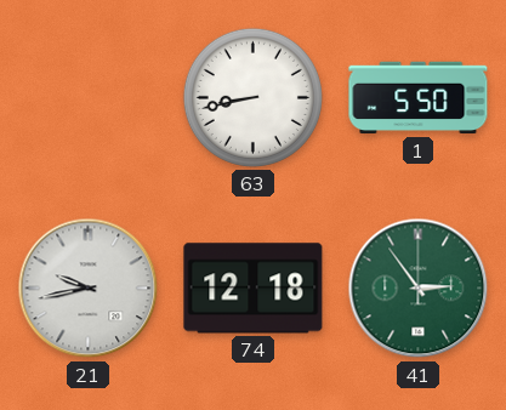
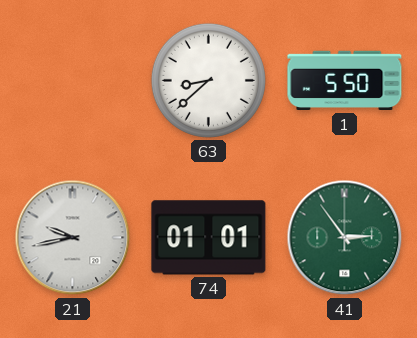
63: 8:43 -> 8:38
74: 12:18 -> 01:01
